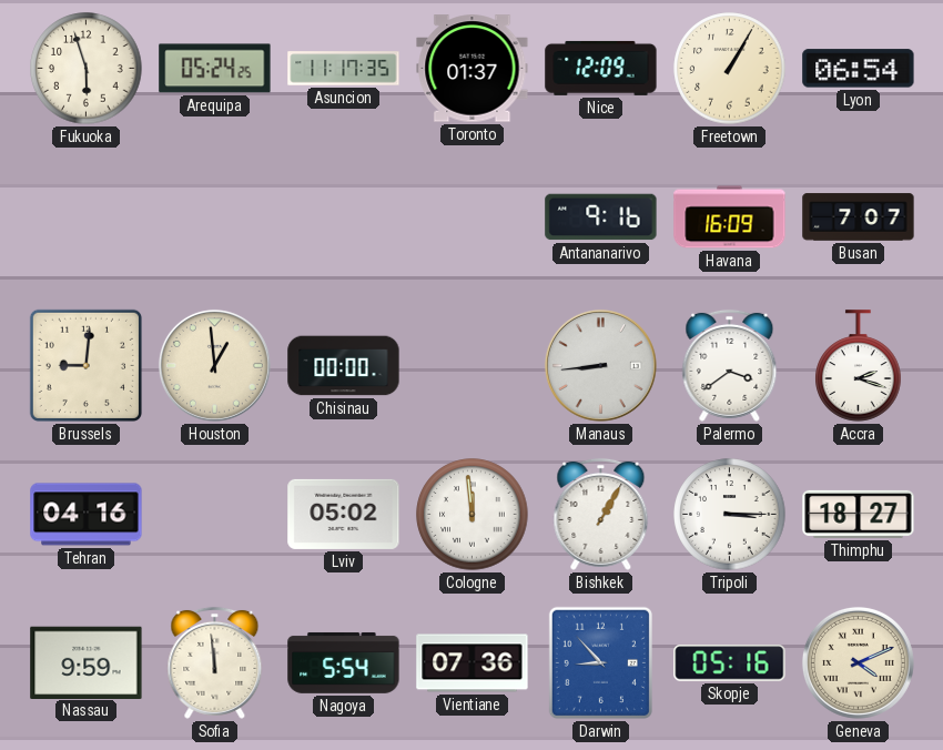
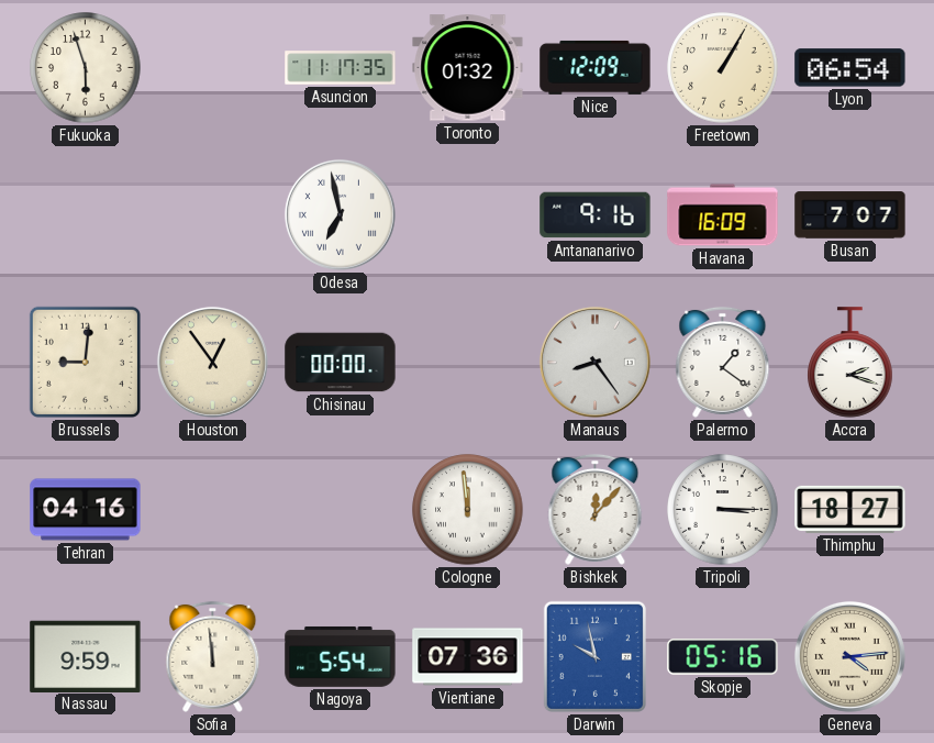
Arequipa: 05:24 -> none
Toronto: 01:37 -> 01:32
Odesa: none -> 6:58
Houston: 12:59 -> 12:54
Manaus: 8:44 -> 8:24
Palermo: 3:39 -> 1:21
Lviv: 05:02 -> none
Bishkek: 1:05 -> 12:07
Darwin: 8:53 -> 9:58
Geneva: 4:11 -> 4:14
